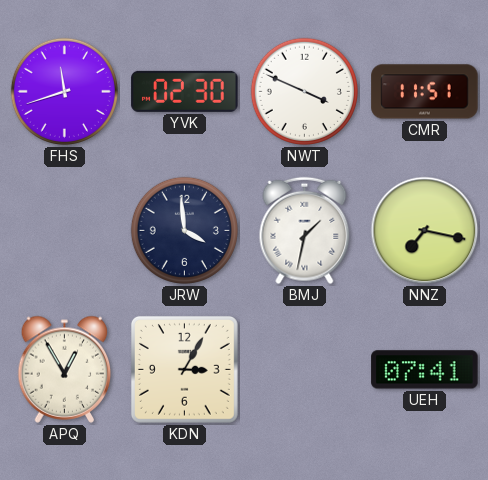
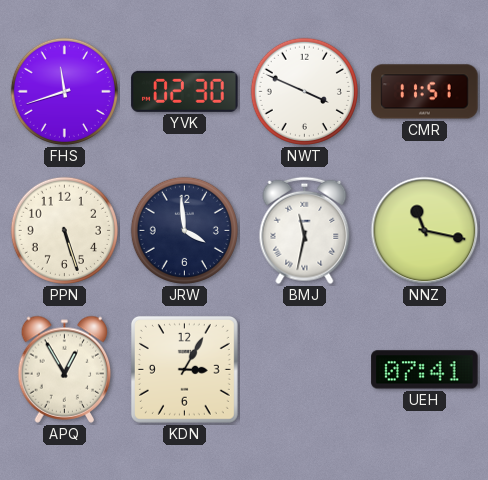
PPN: none -> 5:27
BMJ: 1:32 -> 11:32
NNZ: 7:17 -> 11:17
